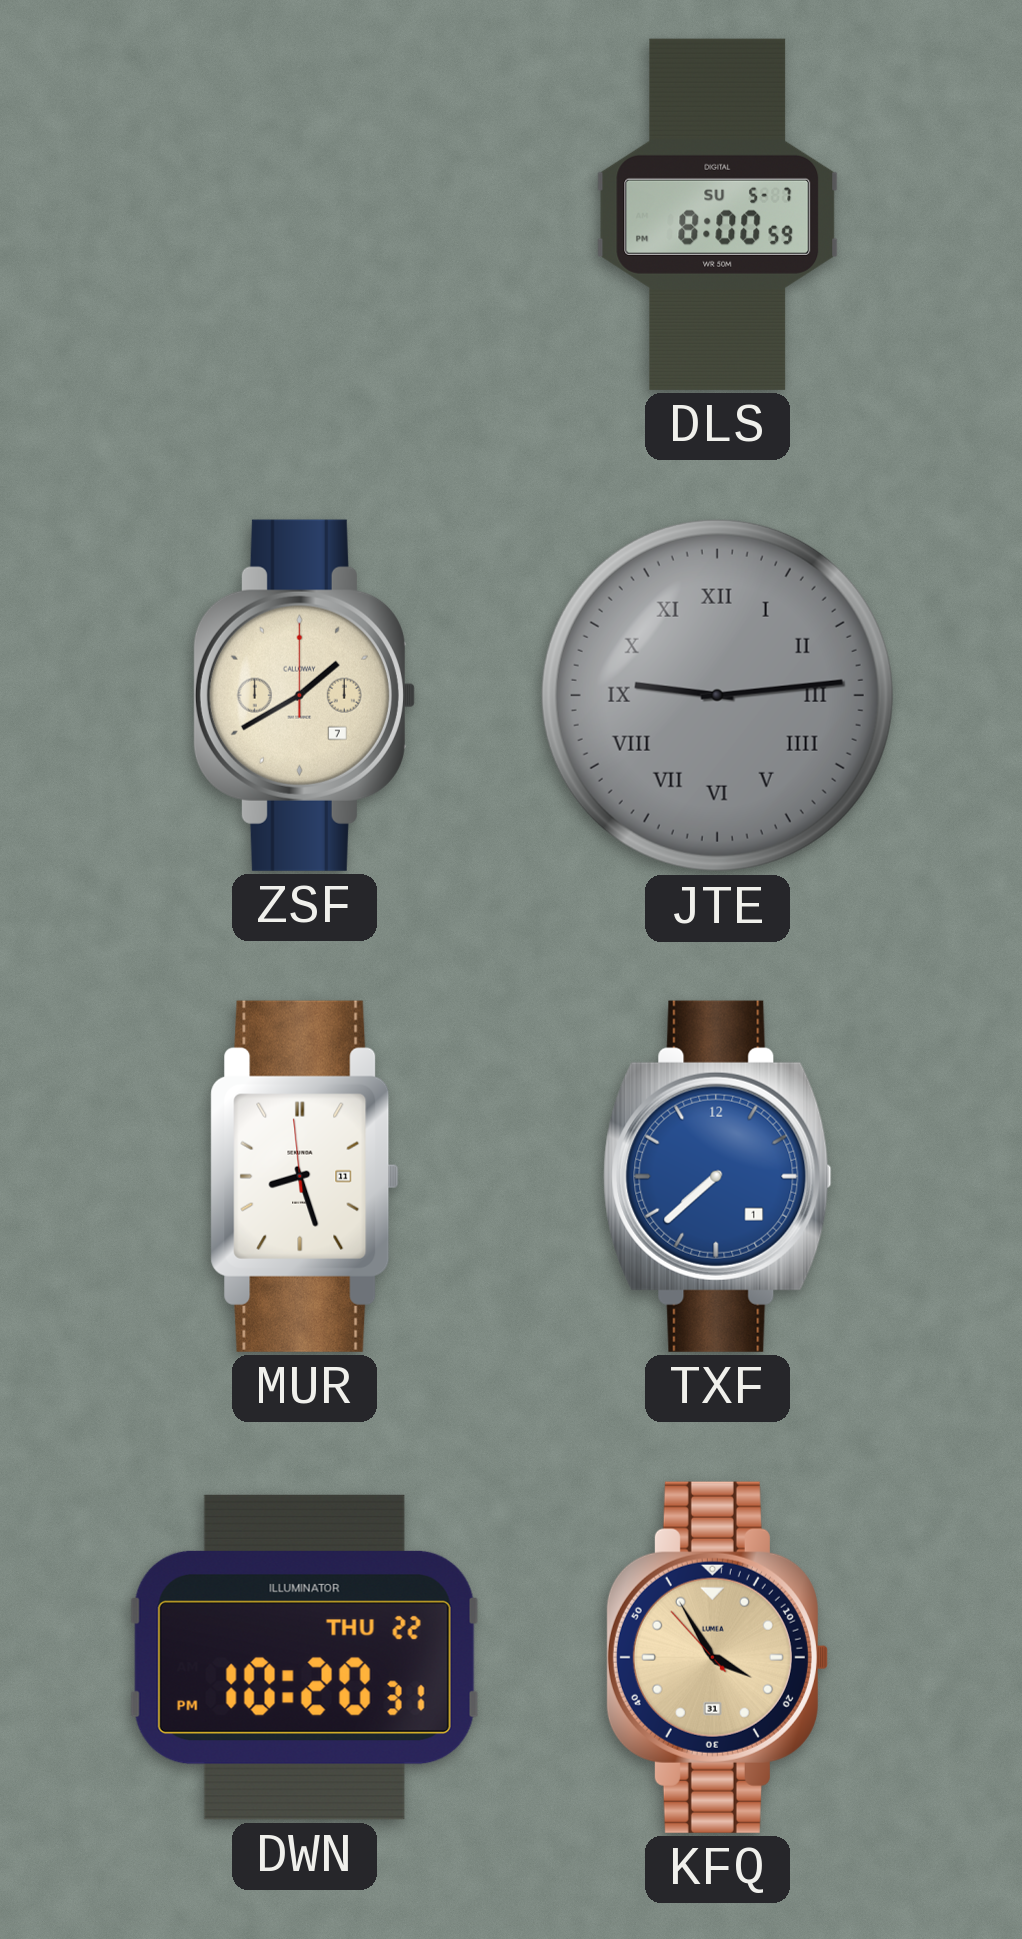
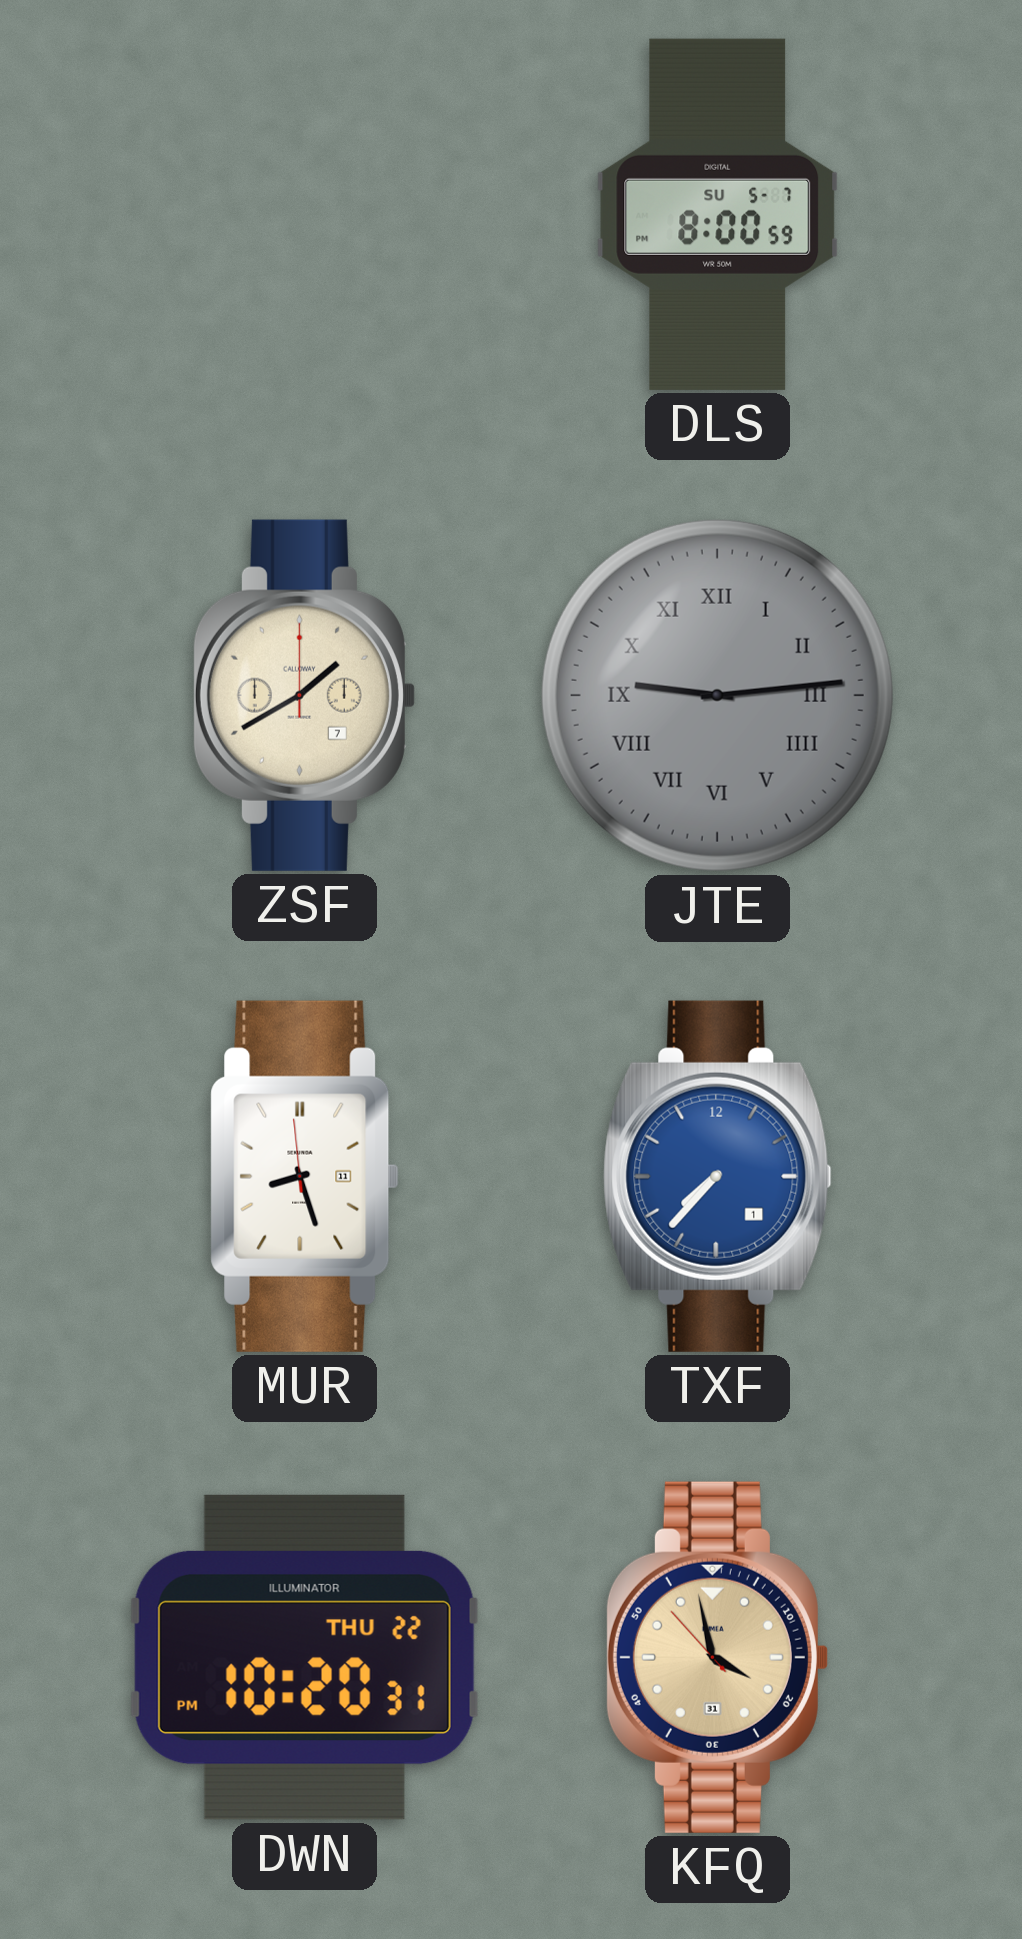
TXF: 7:38 -> 7:37
KFQ: 3:54 -> 3:57
